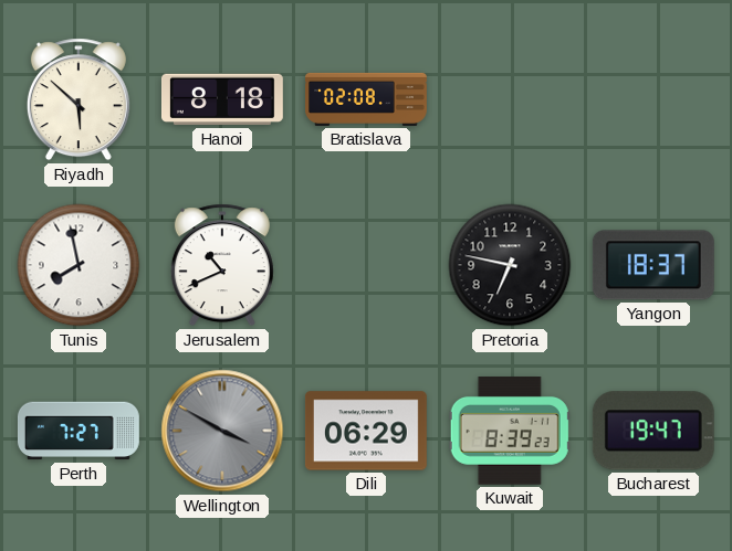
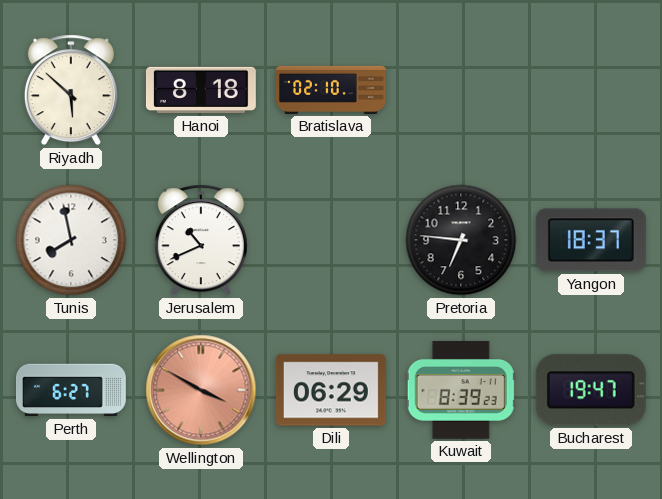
Bratislava: 02:08 -> 02:10
Pretoria: 6:47 -> 6:46
Perth: 7:27 -> 6:27
Wellington dial: grey -> salmon
